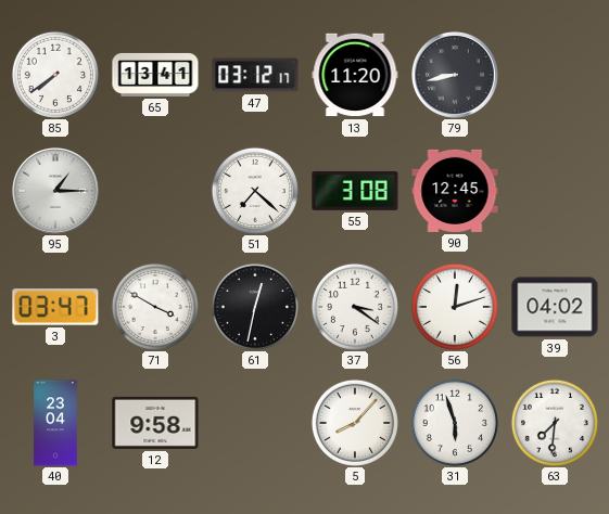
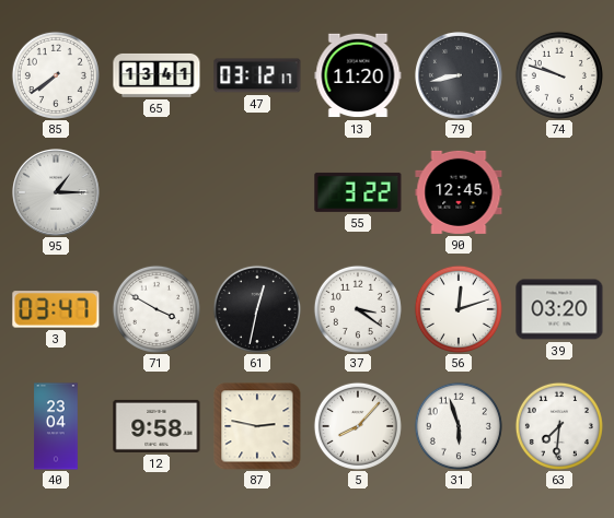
74: none -> 9:48
51: 7:22 -> none
55: 3:08 -> 3:22
39: 04:02 -> 03:20
87: none -> 2:47
